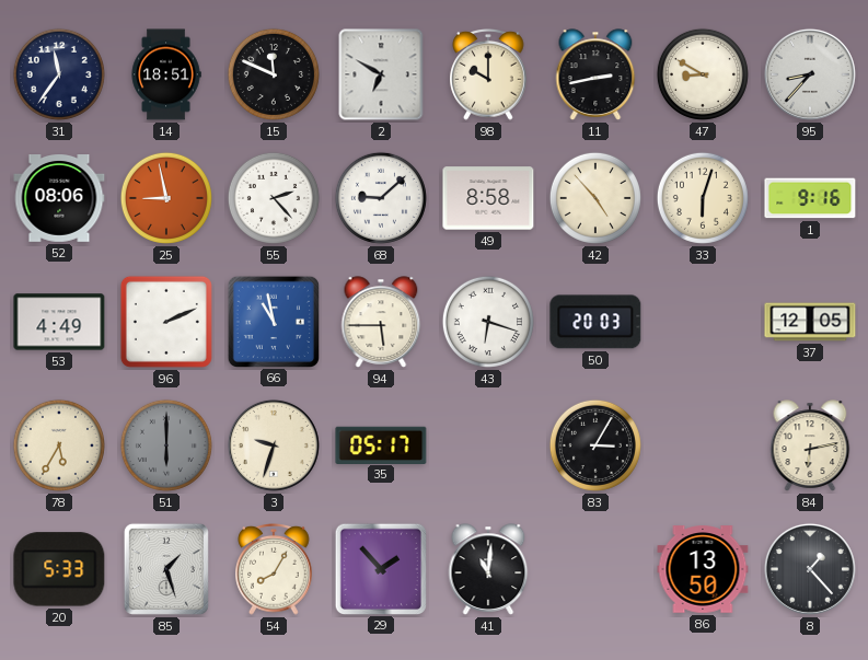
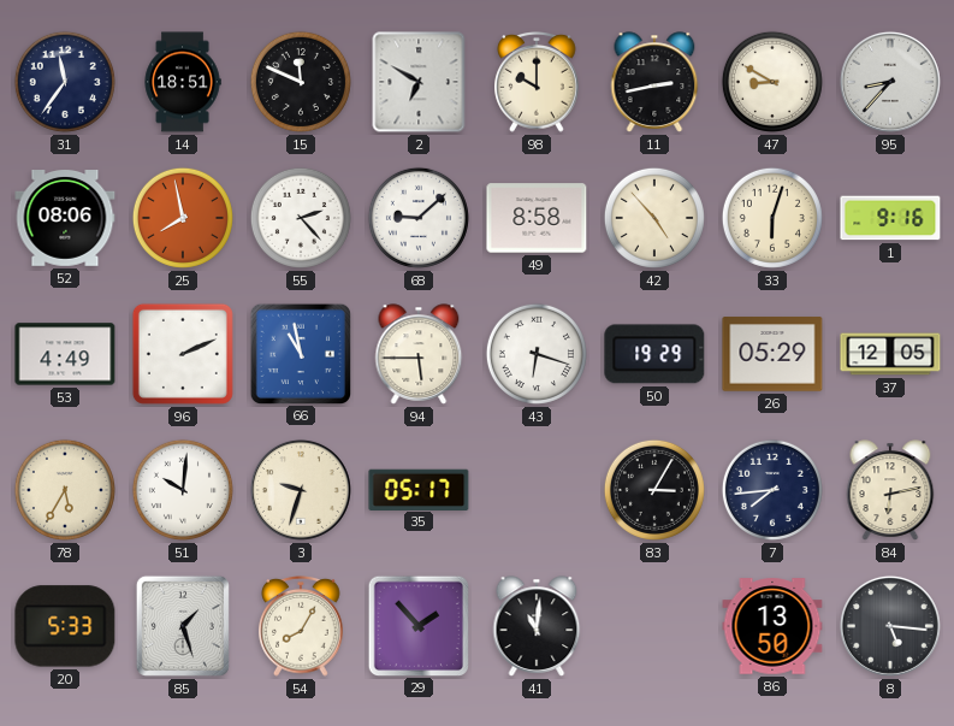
25: 8:58 -> 7:58
50: 20:03 -> 19:29
26: none -> 05:29
51: 6:00 -> 10:01
51 dial: grey -> white
7: none -> 7:44
8: 1:23 -> 5:16
